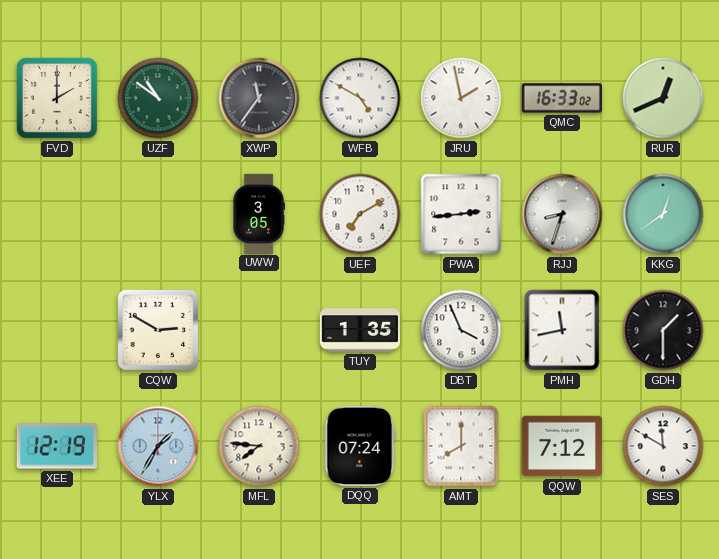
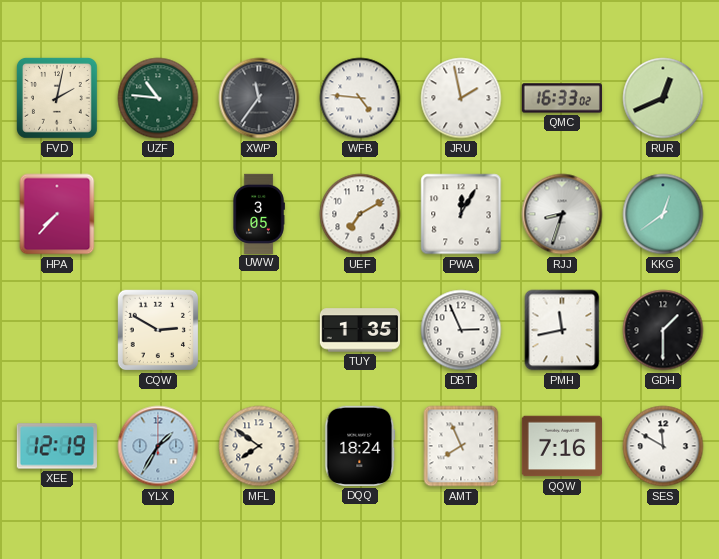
FVD: 2:00 -> 2:02
UZF: 10:51 -> 10:46
WFB: 4:50 -> 4:46
HPA: none -> 7:37
PWA: 2:44 -> 12:05
DBT: 3:56 -> 2:56
MFL: 7:46 -> 7:51
DQQ: 07:24 -> 18:24
AMT: 8:00 -> 7:56
QQW: 7:12 -> 7:16
